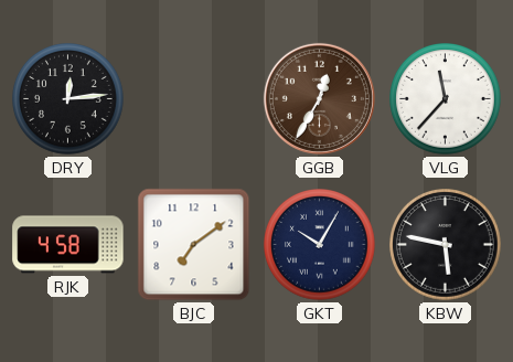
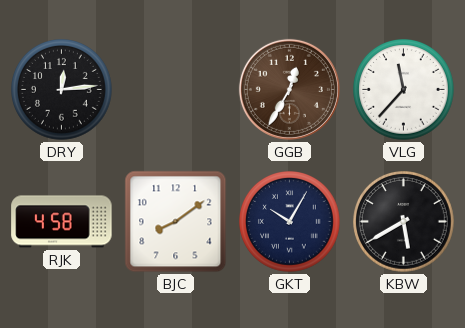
BJC: 7:09 -> 8:09
KBW: 5:47 -> 5:40
